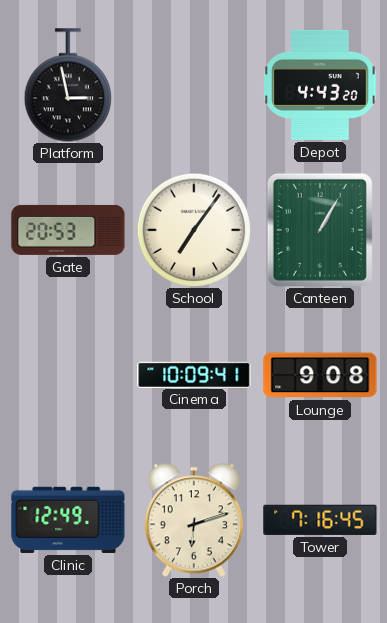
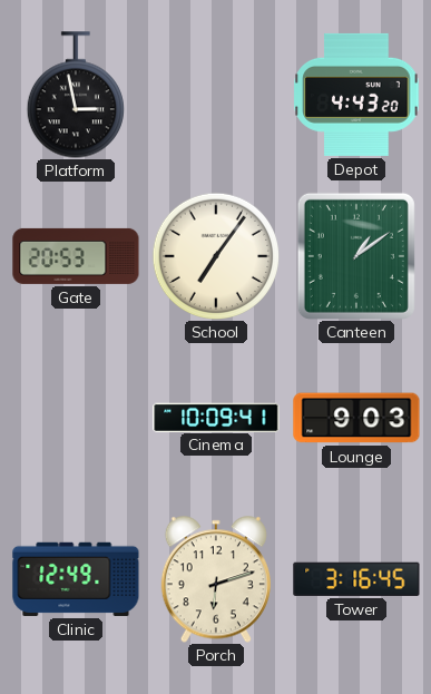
Canteen: 1:05 -> 1:09
Lounge: 9:08 -> 9:03
Tower: 7:16 -> 3:16
